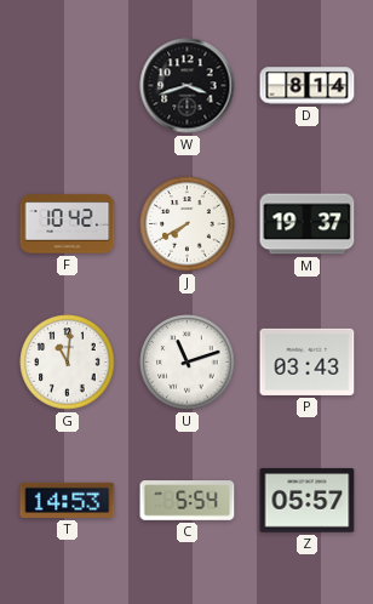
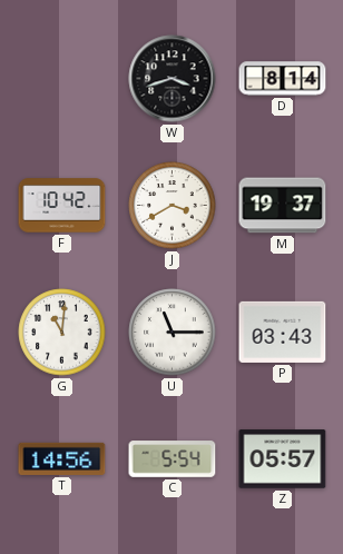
J: 7:40 -> 3:40
U: 11:12 -> 11:15
T: 14:53 -> 14:56
